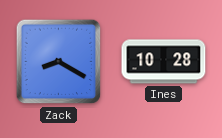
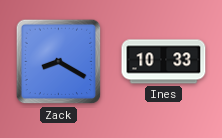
Ines: 10:28 -> 10:33
